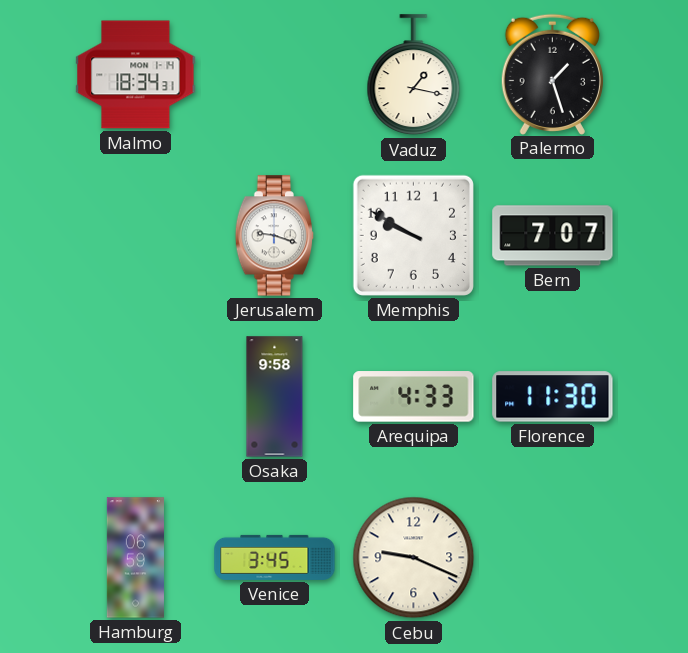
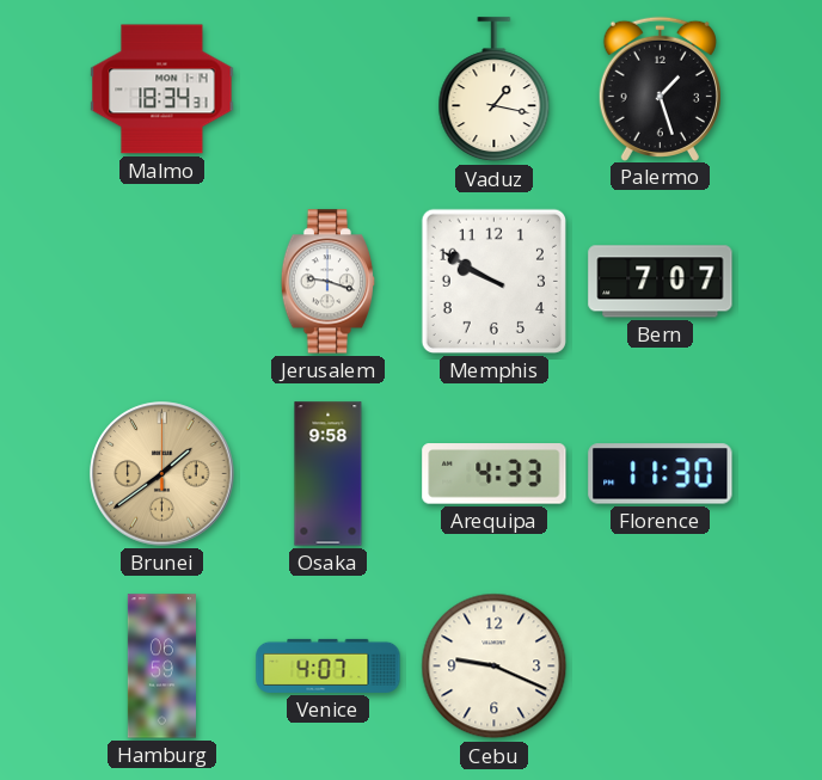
Brunei: none -> 1:39
Venice: 3:45 -> 4:07
